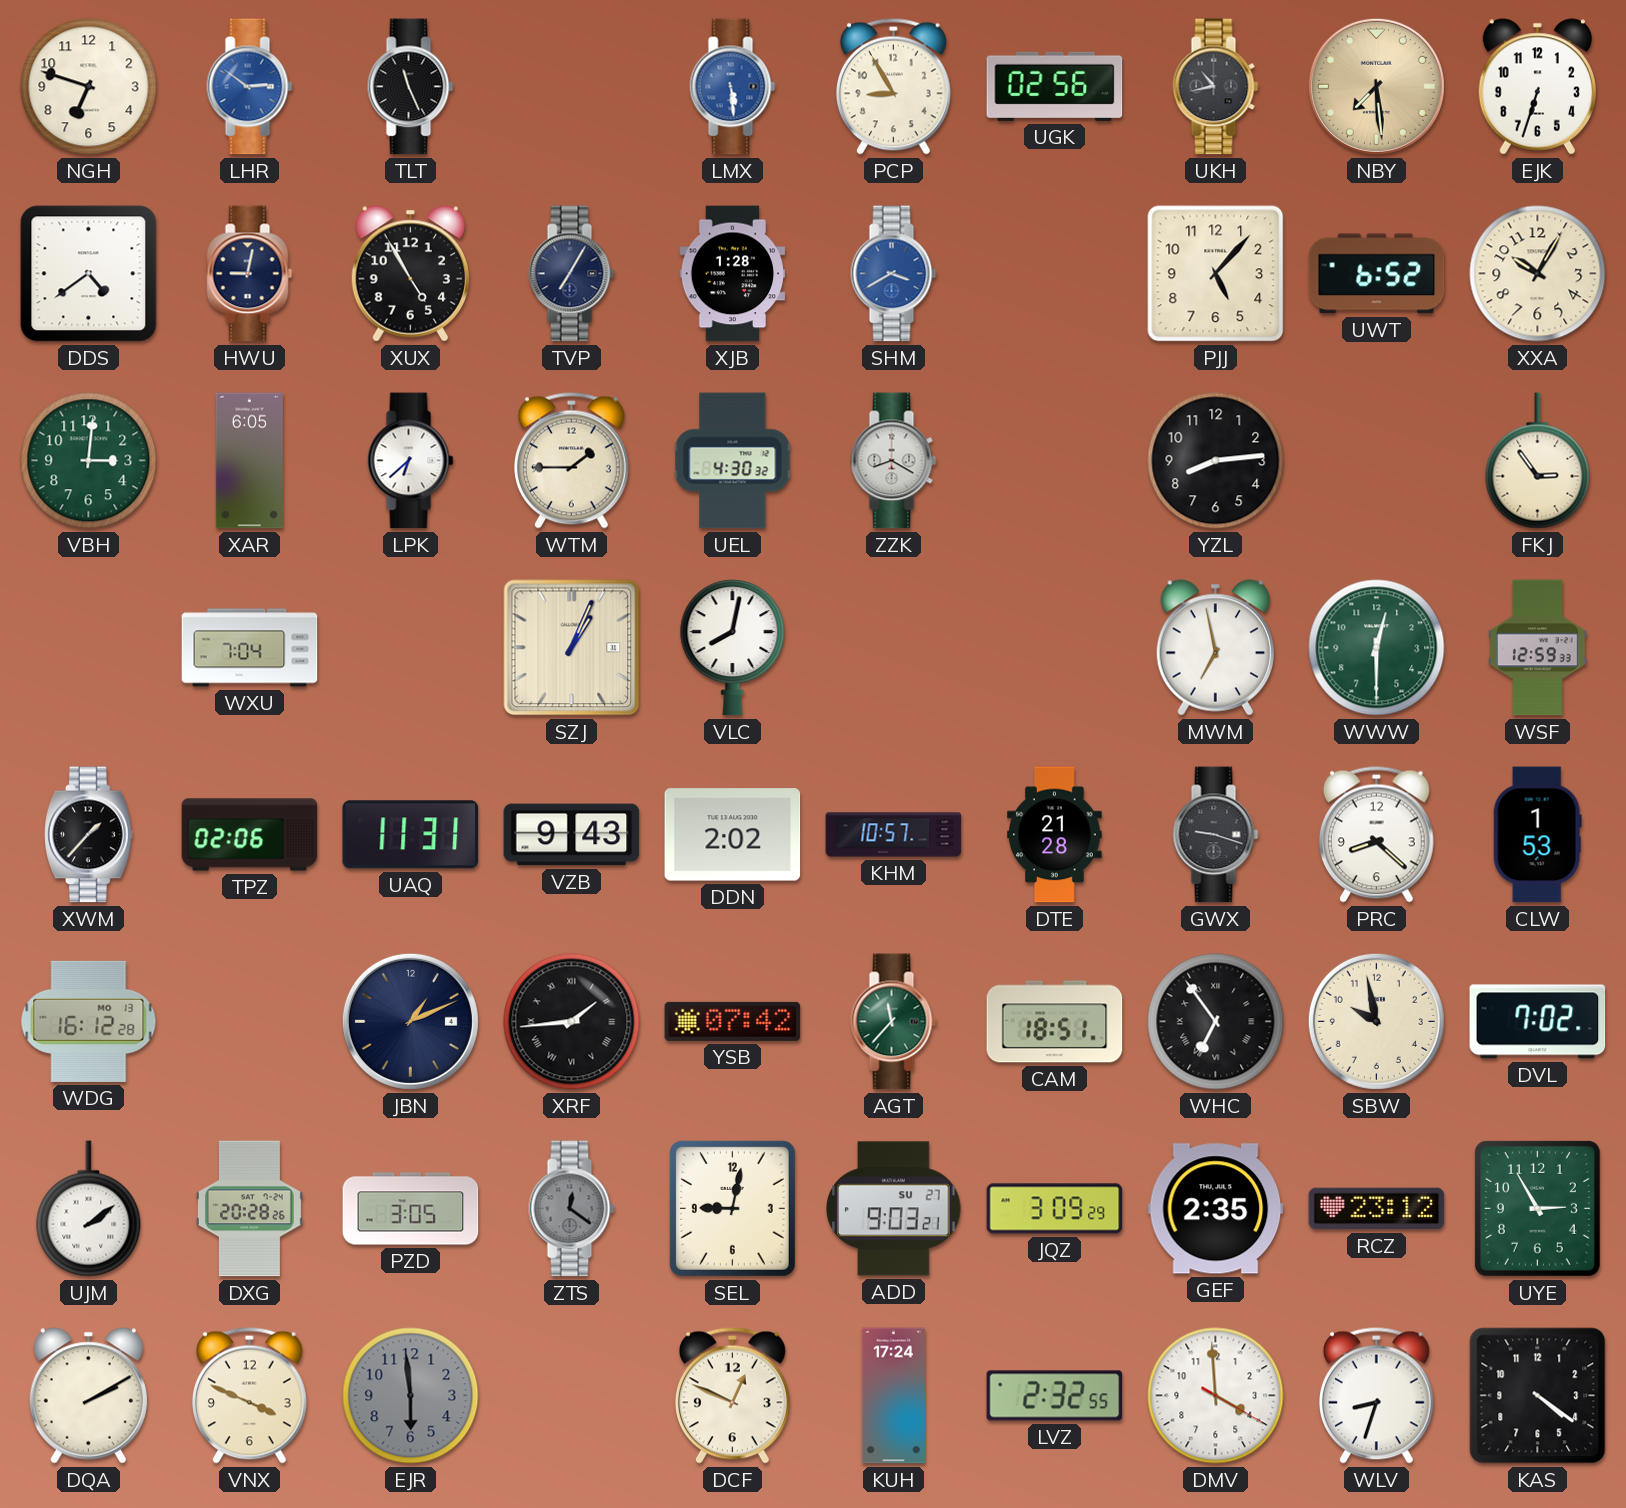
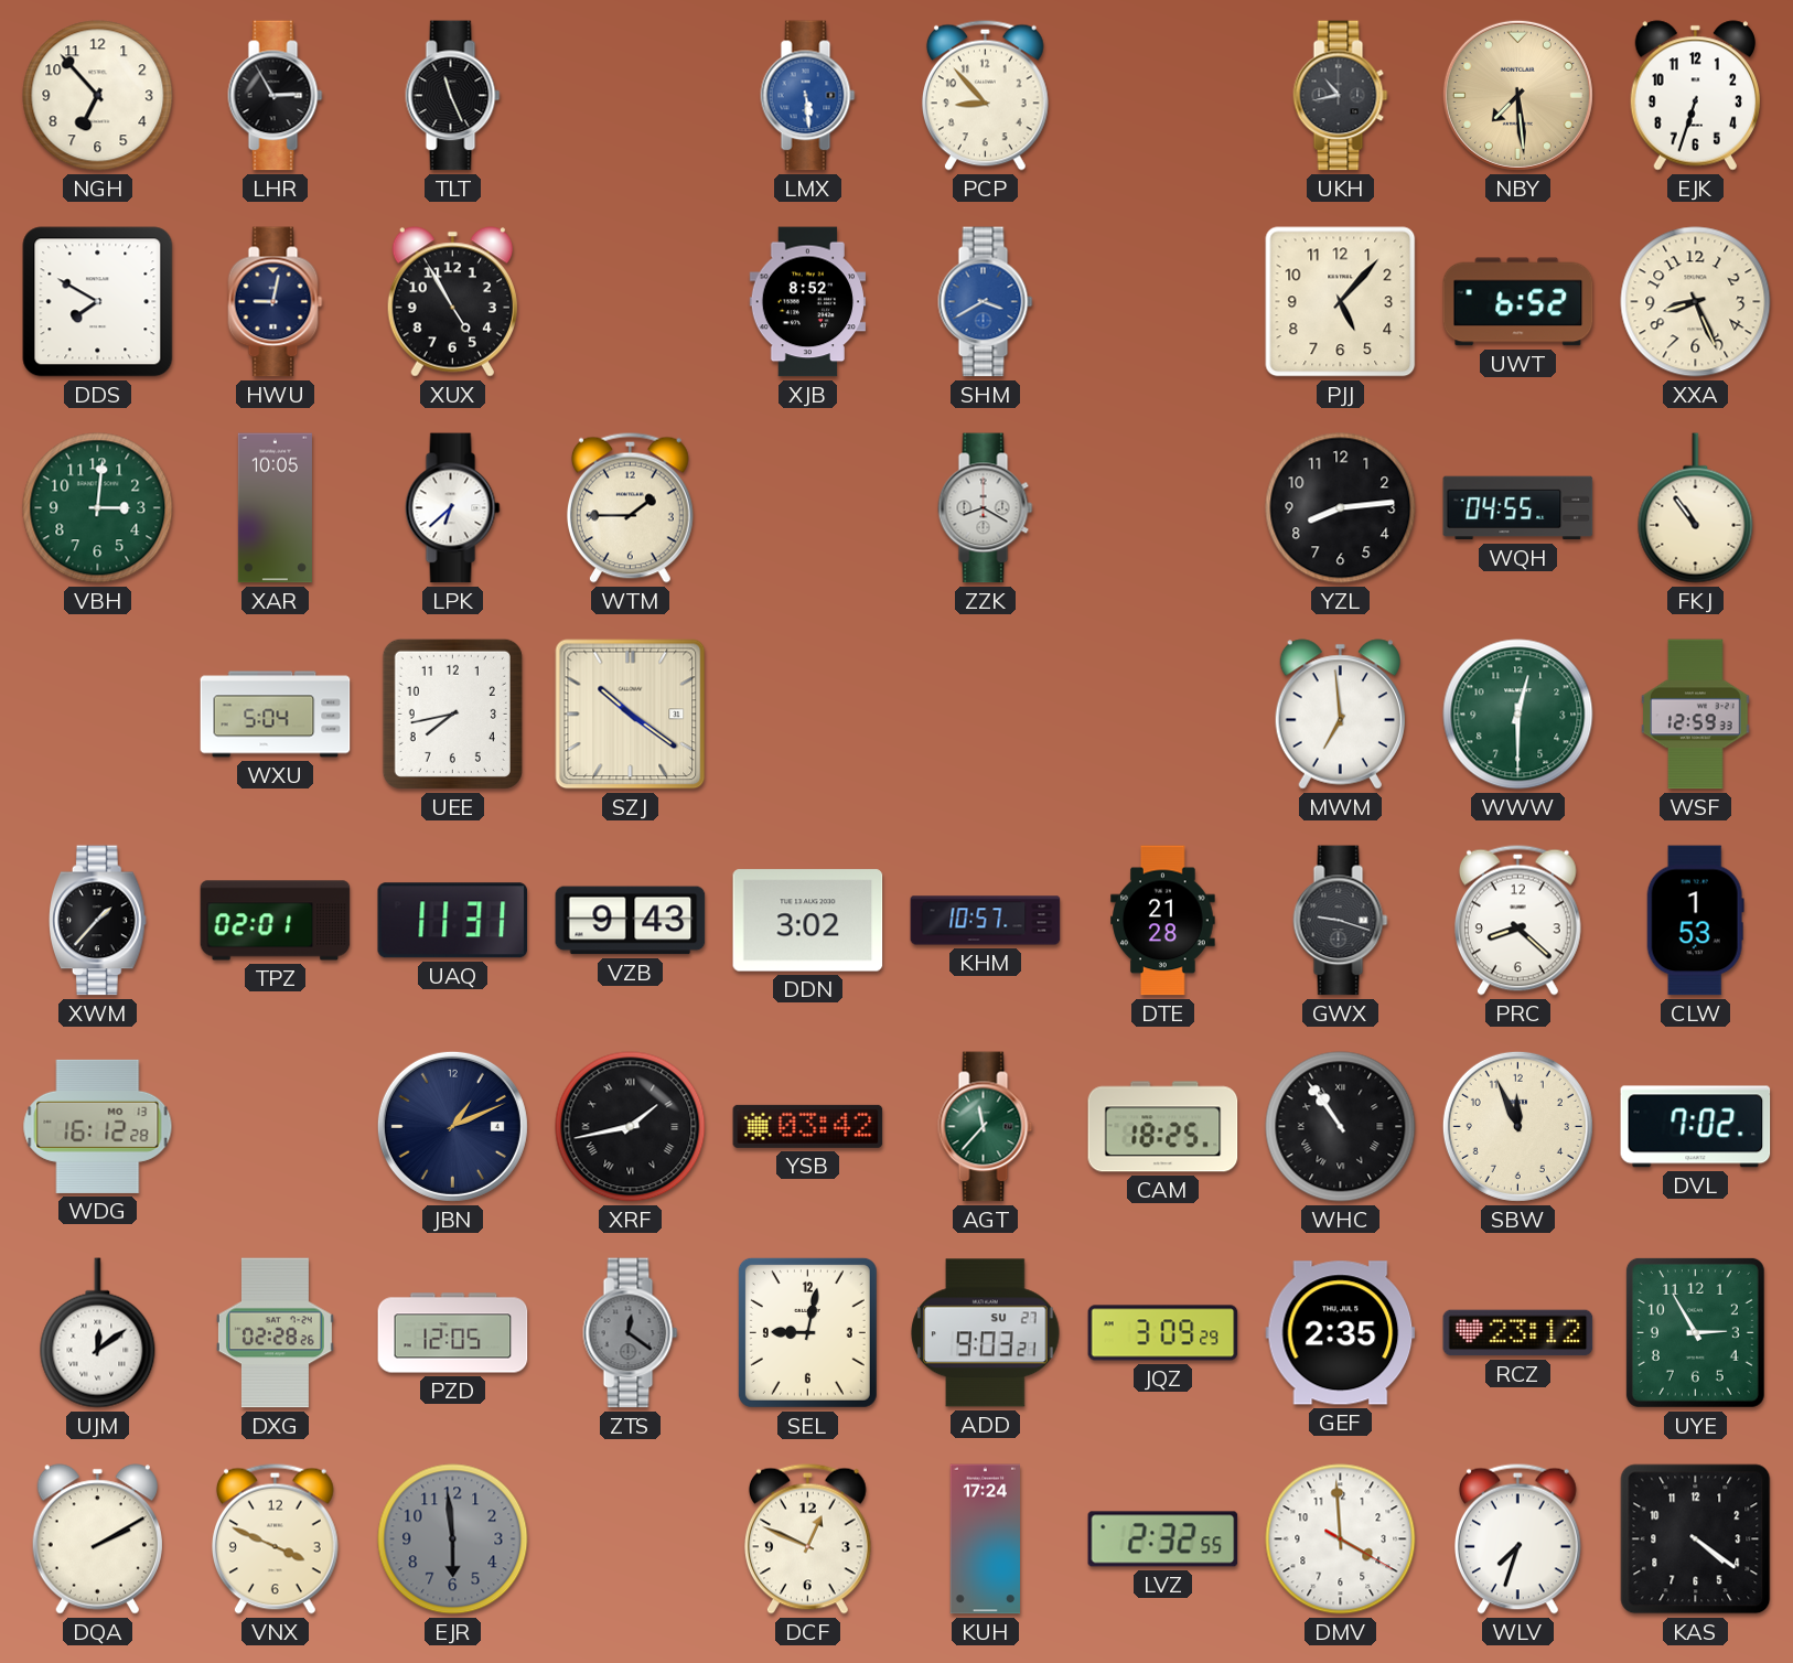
NGH: 6:48 -> 6:53
LHR: 2:51 -> 2:55
LHR dial: blue -> black
PCP: 8:55 -> 8:53
UGK: 02:56 -> none
DDS: 4:39 -> 7:50
TVP: 7:05 -> none
XJB: 1:28 -> 8:52
XXA: 10:05 -> 8:26
XAR: 6:05 -> 10:05
UEL: 4:30 -> none
WQH: none -> 04:55
FKJ: 2:54 -> 10:54
WXU: 7:04 -> 5:04
UEE: none -> 7:43
SZJ: 1:04 -> 10:21
VLC: 8:02 -> none
MWM: 6:58 -> 6:59
TPZ: 02:06 -> 02:01
DDN: 2:02 -> 3:02
XRF: 1:44 -> 1:43
YSB: 07:42 -> 03:42
CAM: 18:51 -> 18:25
WHC: 6:54 -> 10:54
SBW: 9:58 -> 11:56
UJM: 2:09 -> 12:09
DXG: 20:28 -> 02:28
PZD: 3:05 -> 12:05
WLV: 8:33 -> 7:33
